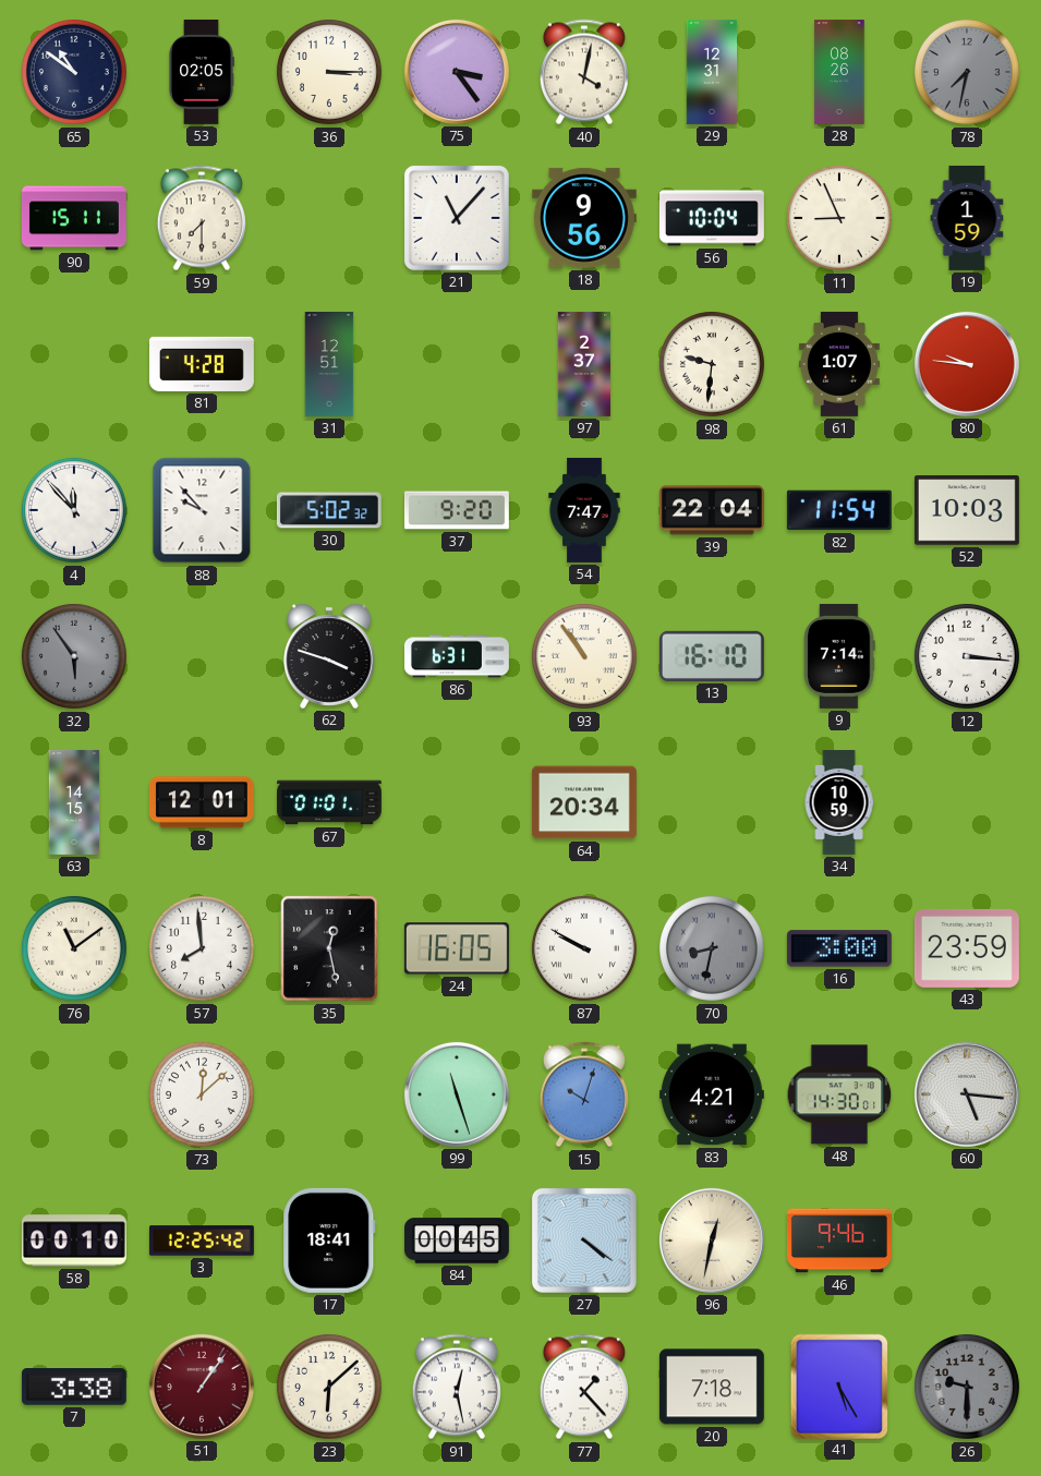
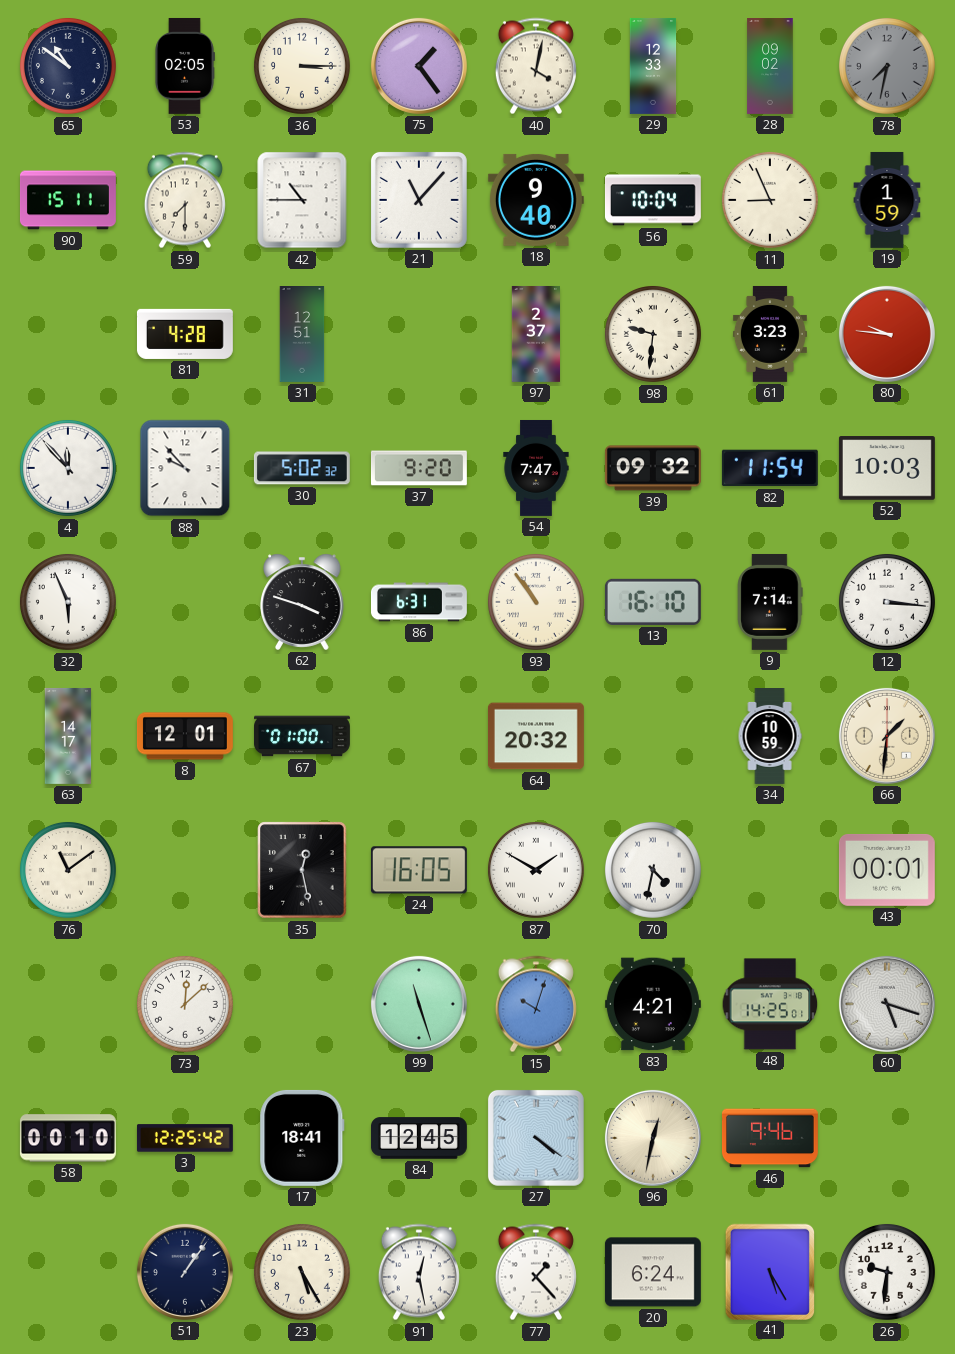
75: 3:24 -> 1:24
29: 12:31 -> 12:33
28: 08:26 -> 09:02
42: none -> 10:45
18: 9:56 -> 9:40
61: 1:07 -> 3:23
39: 22:04 -> 09:32
32: 5:54 -> 5:56
32 dial: grey -> white
63: 14:15 -> 14:17
67: 01:01 -> 01:00
64: 20:34 -> 20:32
66: none -> 1:31
57: 7:59 -> none
87: 9:50 -> 1:50
70: 8:32 -> 4:32
70 dial: grey -> white
16: 3:00 -> none
43: 23:59 -> 00:01
48: 14:30 -> 14:25
60: 5:16 -> 5:18
84: 00:45 -> 12:45
7: 3:38 -> none
51 dial: burgundy -> navy
23: 6:08 -> 5:25
20: 7:18 -> 6:24
26: 9:30 -> 9:31
26 dial: grey -> white
